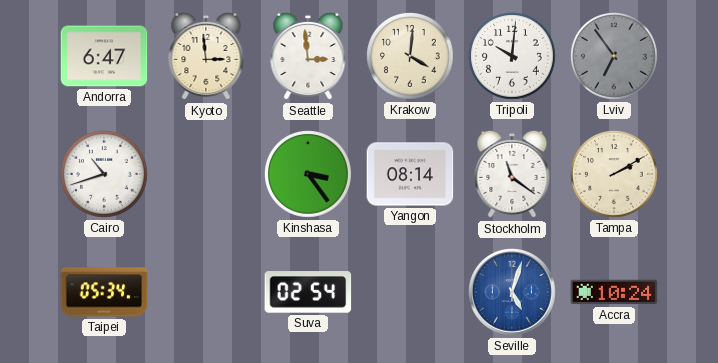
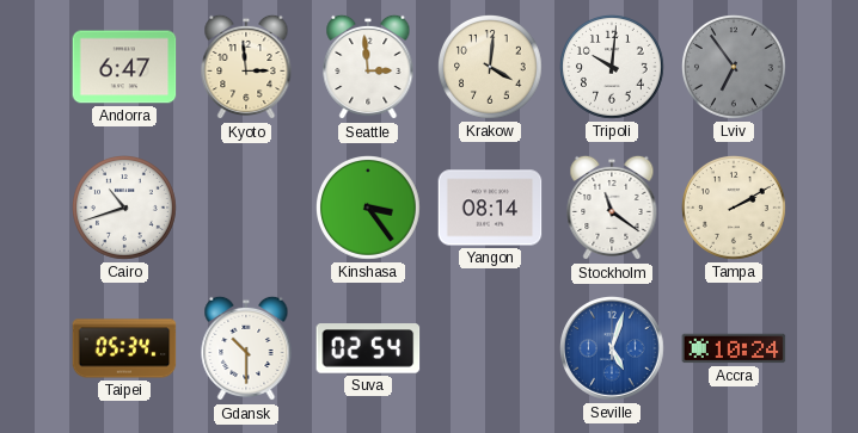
Gdansk: none -> 10:30
